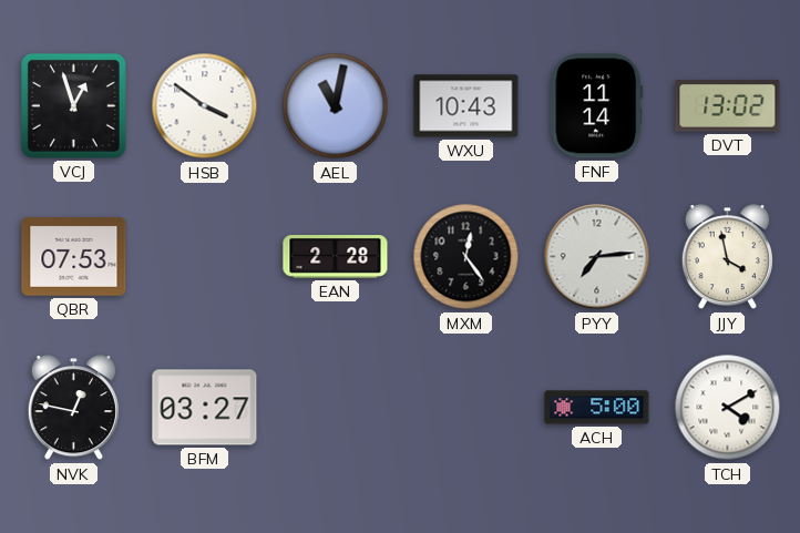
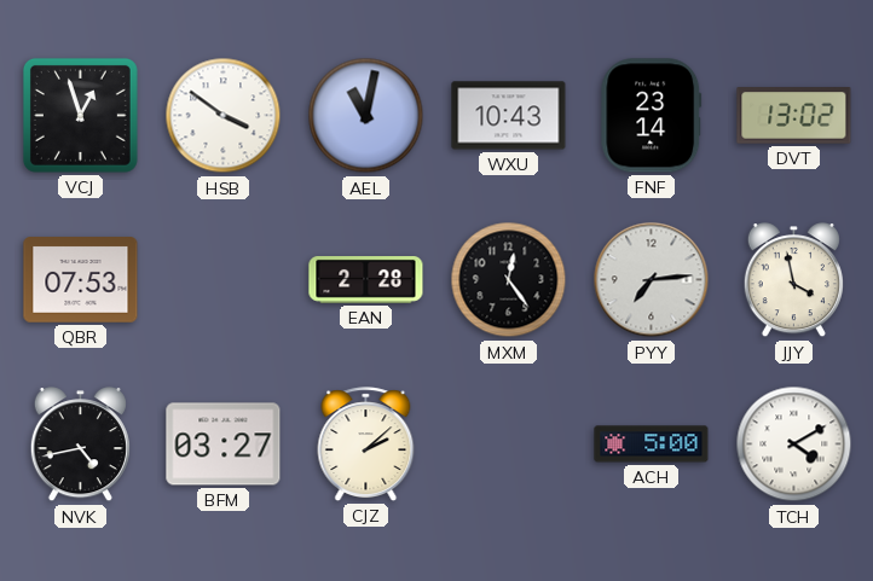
FNF: 11:14 -> 23:14
NVK: 12:47 -> 4:43
CJZ: none -> 2:08
